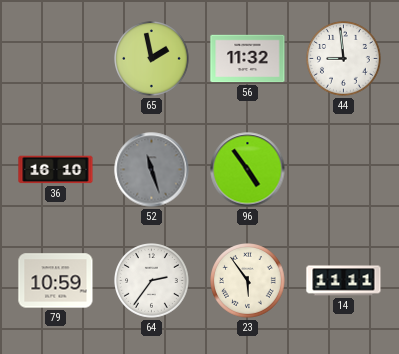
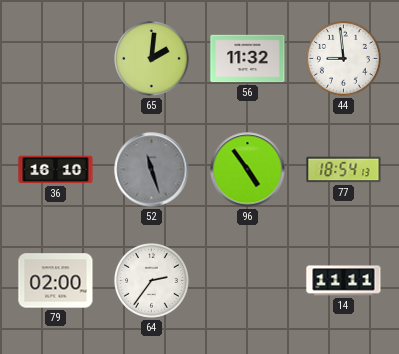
65: 1:58 -> 2:01
77: none -> 18:54
79: 10:59 -> 02:00
23: 5:54 -> none
